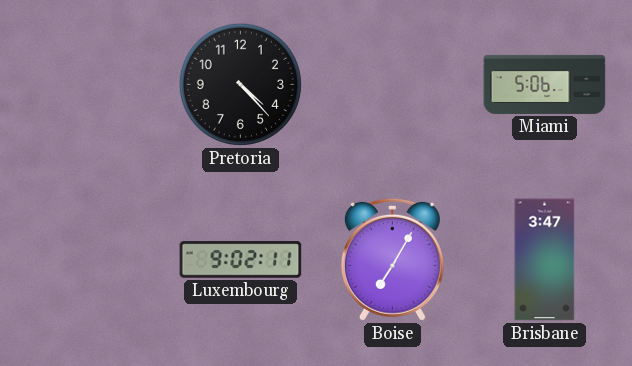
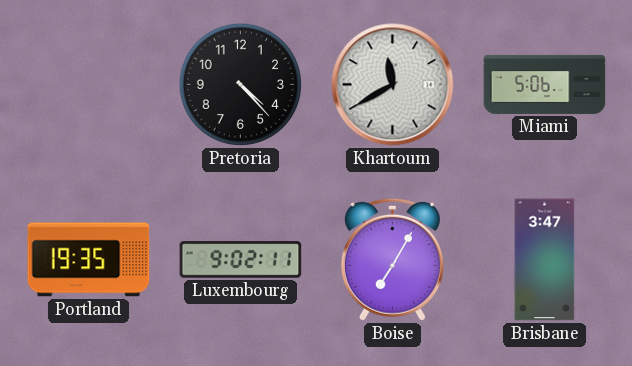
Khartoum: none -> 11:40
Portland: none -> 19:35
